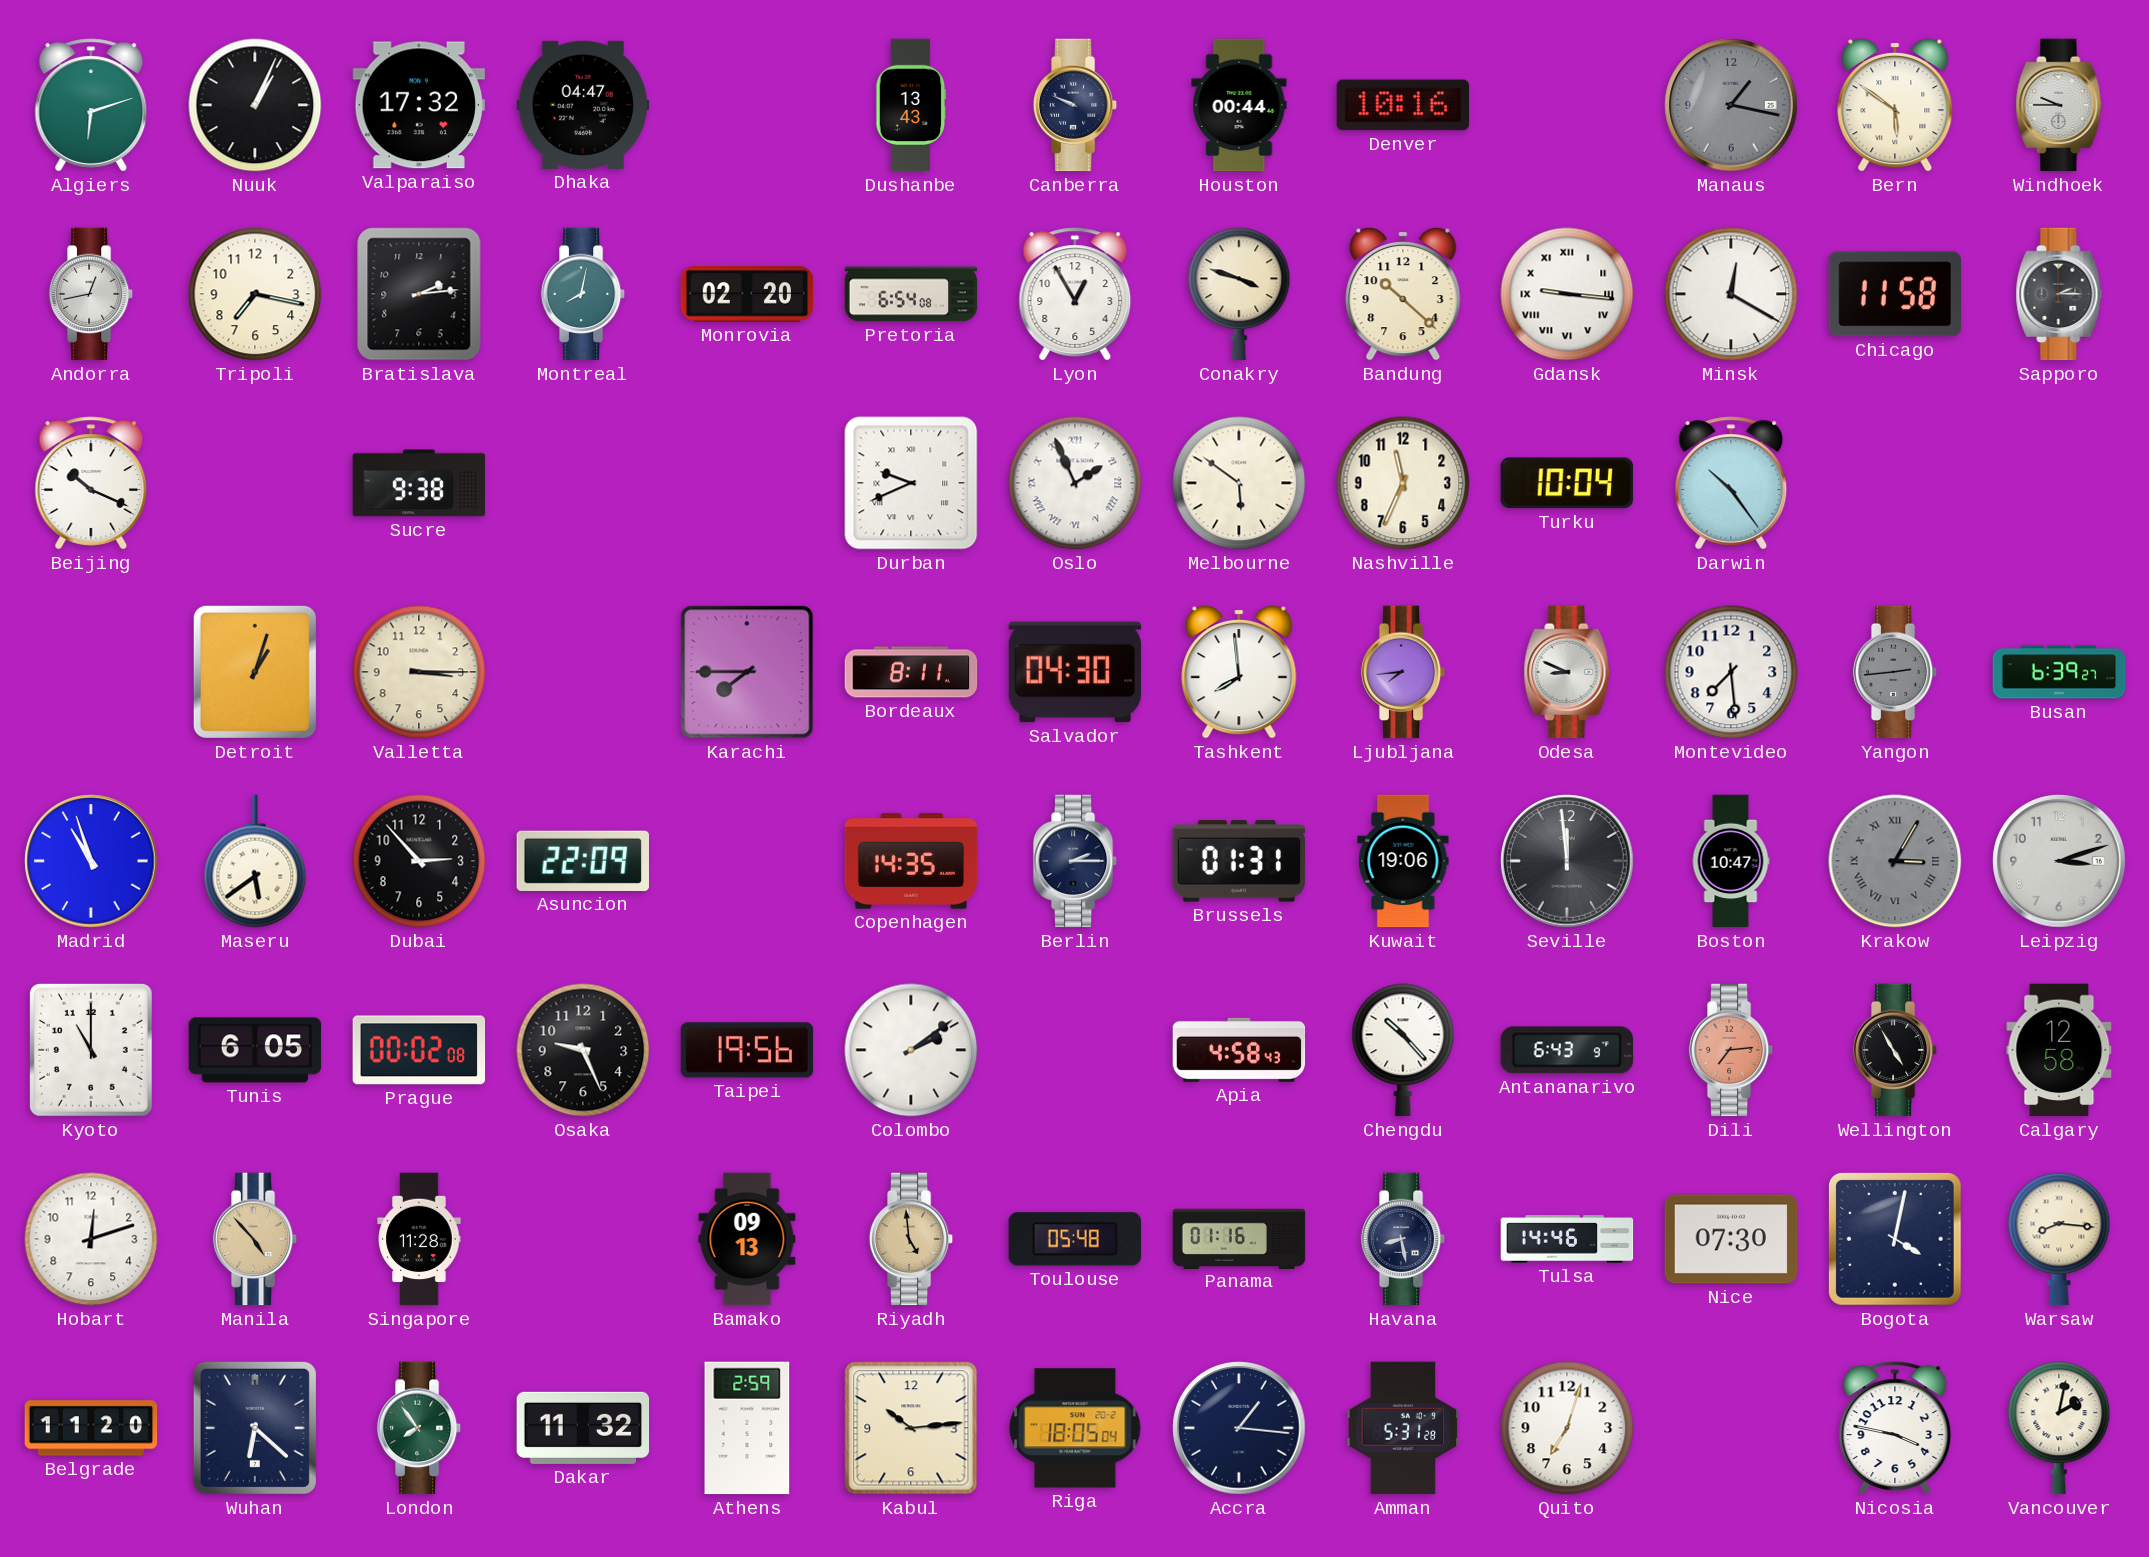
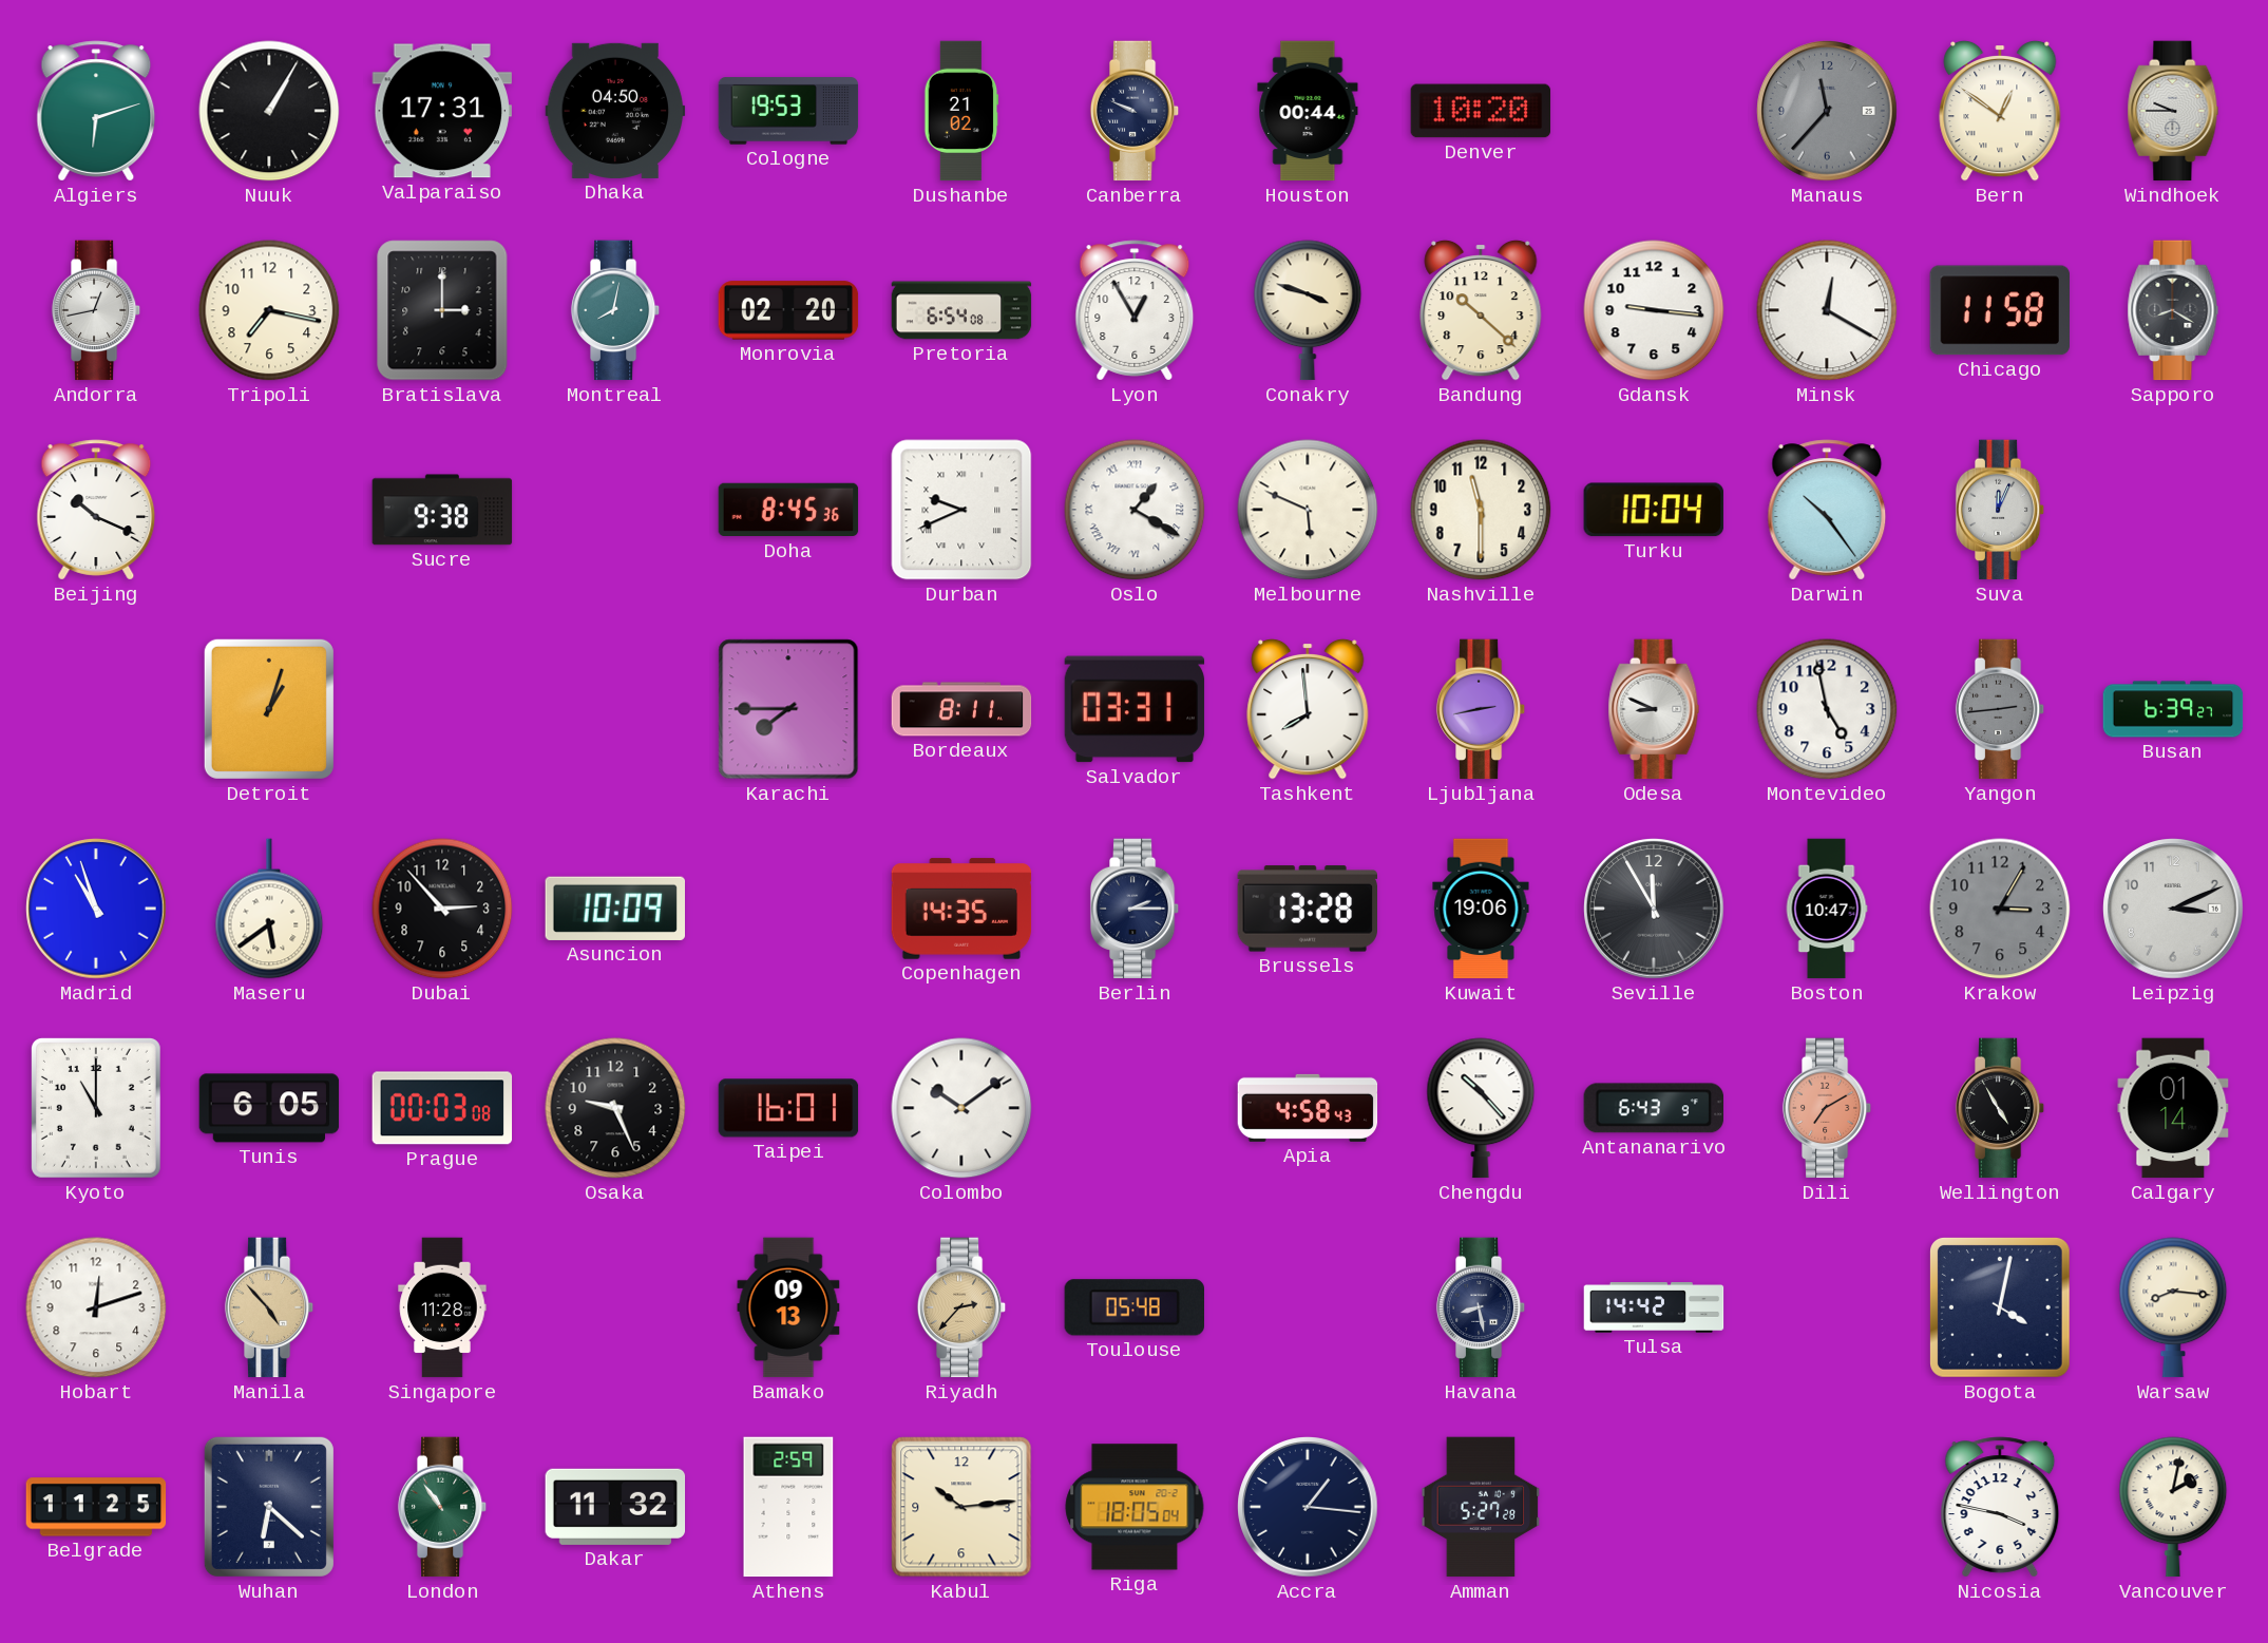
Nuuk: 1:04 -> 1:05
Valparaiso: 17:32 -> 17:31
Dhaka: 04:47 -> 04:50
Cologne: none -> 19:53
Dushanbe: 13:43 -> 21:02
Denver: 10:16 -> 10:20
Manaus: 1:17 -> 11:37
Bern: 5:51 -> 12:51
Bratislava: 2:14 -> 3:00
Gdansk numerals: Roman -> Arabic
Sapporo: 2:15 -> 8:20
Doha: none -> 8:45
Oslo: 1:56 -> 1:20
Melbourne: 5:51 -> 5:49
Nashville: 11:34 -> 11:30
Suva: none -> 12:04
Valletta: 3:15 -> none
Salvador: 04:30 -> 03:31
Ljubljana: 7:44 -> 2:43
Montevideo: 7:29 -> 4:58
Asuncion: 22:09 -> 10:09
Brussels: 01:31 -> 13:28
Seville: 11:59 -> 11:55
Krakow numerals: Roman -> Arabic
Leipzig: 3:12 -> 3:11
Prague: 00:02 -> 00:03
Taipei: 19:56 -> 16:01
Colombo: 2:09 -> 10:09
Dili: 7:14 -> 7:10
Calgary: 12:58 -> 01:14
Riyadh: 4:59 -> 2:37
Panama: 01:16 -> none
Tulsa: 14:46 -> 14:42
Nice: 07:30 -> none
Belgrade: 11:20 -> 11:25
London: 7:54 -> 10:54
Amman: 5:31 -> 5:27
Quito: 7:03 -> none
